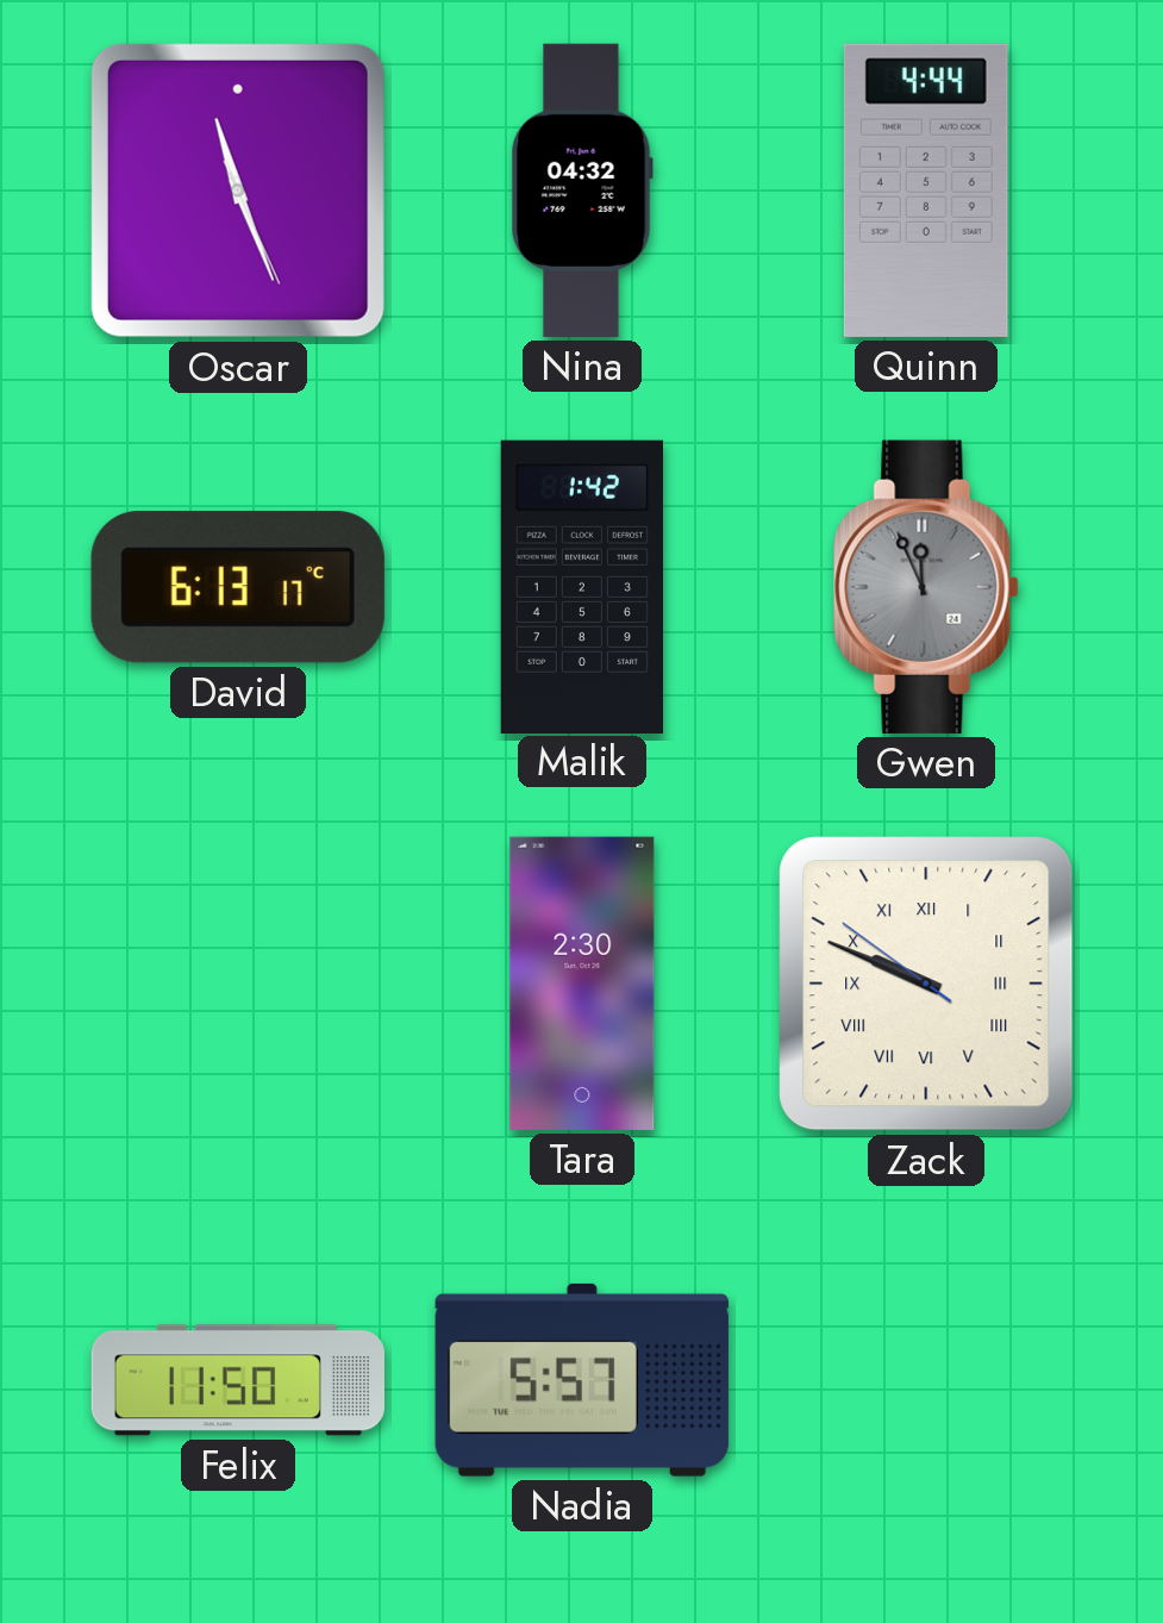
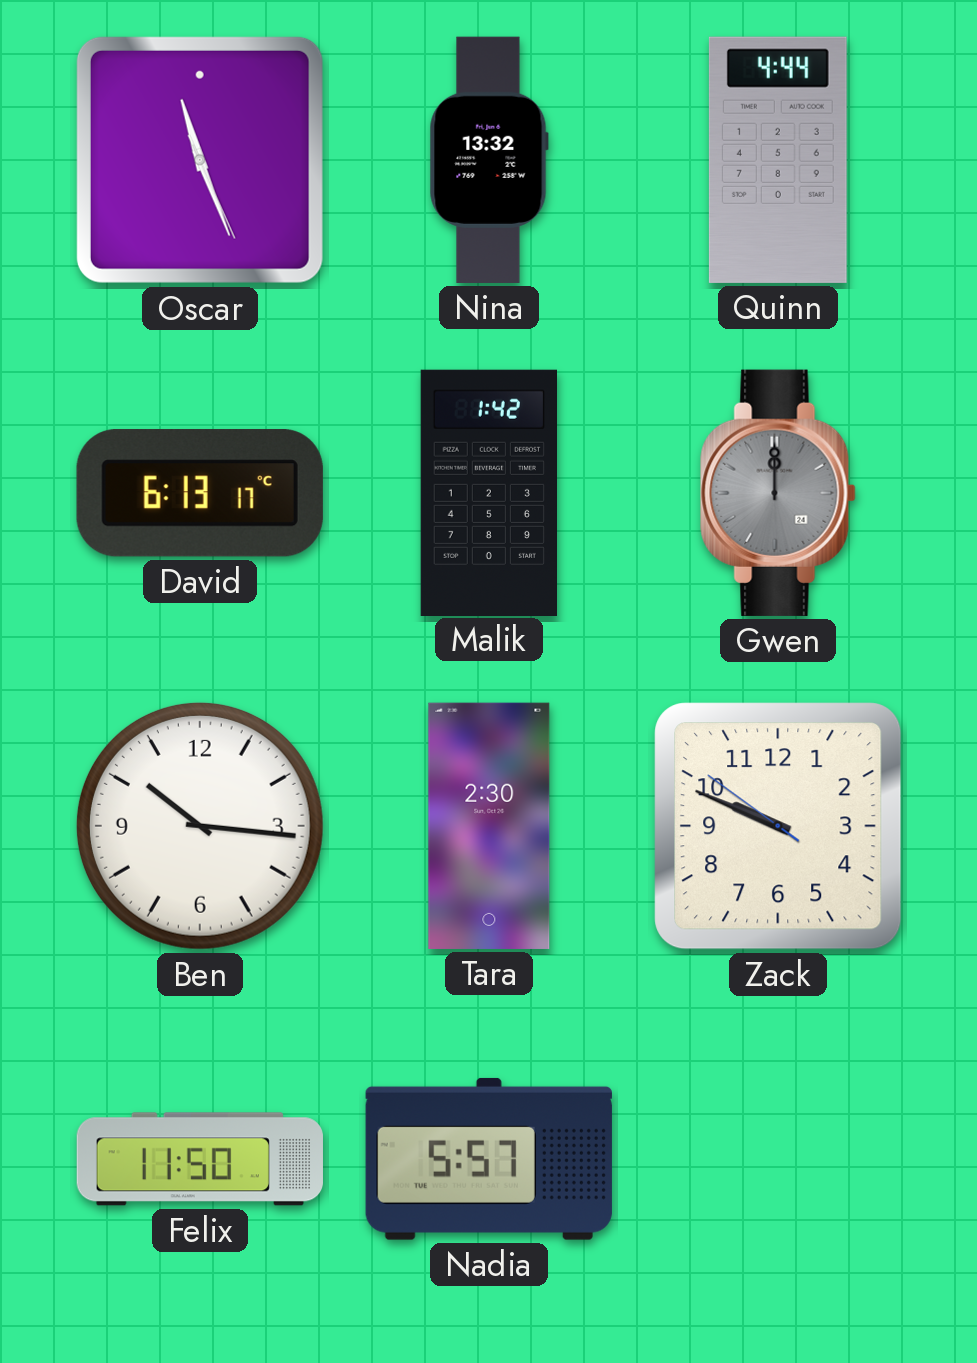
Nina: 04:32 -> 13:32
Gwen: 11:56 -> 12:00
Ben: none -> 10:16
Zack numerals: Roman -> Arabic
